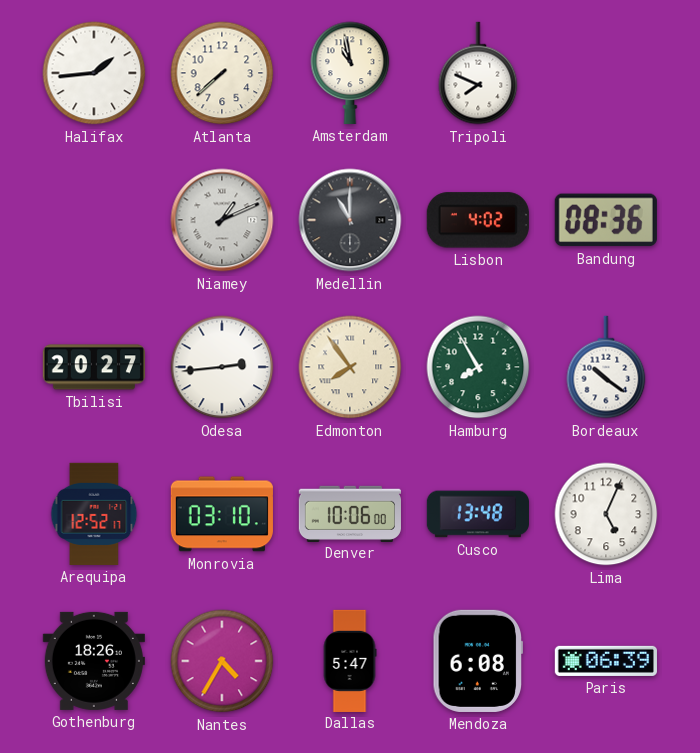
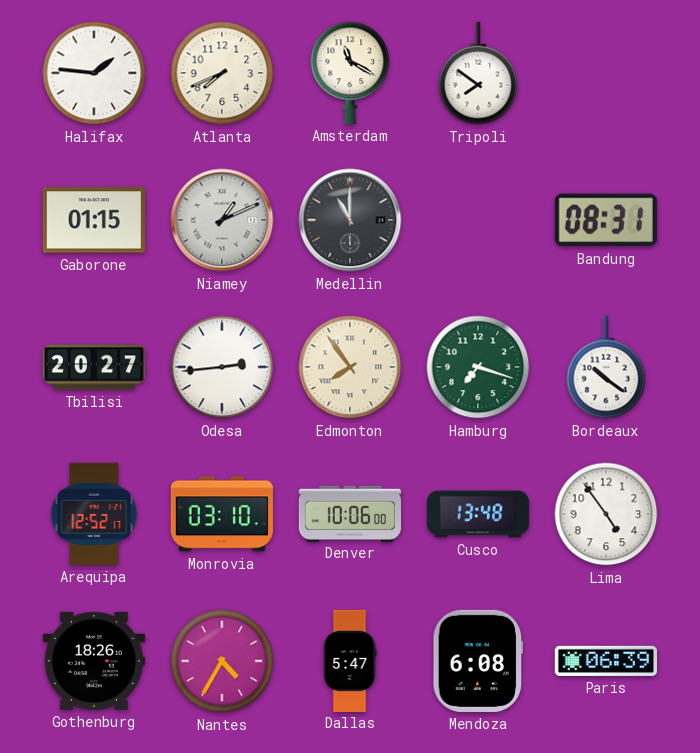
Halifax: 1:44 -> 1:46
Atlanta: 7:38 -> 7:41
Amsterdam: 10:58 -> 11:20
Tripoli: 7:49 -> 7:51
Gaborone: none -> 01:15
Lisbon: 4:02 -> none
Bandung: 08:36 -> 08:31
Hamburg: 7:55 -> 7:18
Lima: 5:04 -> 4:54
